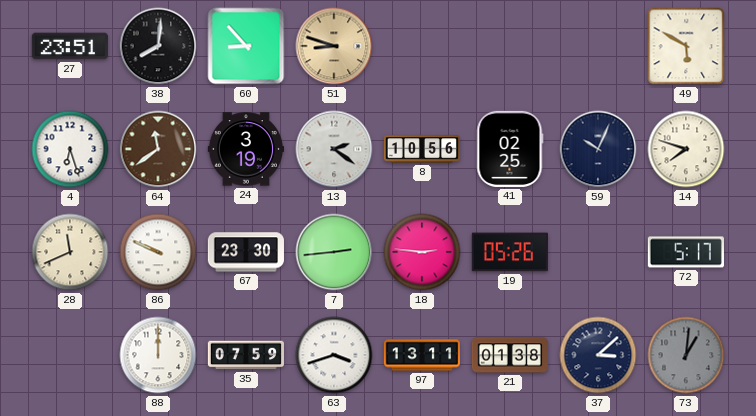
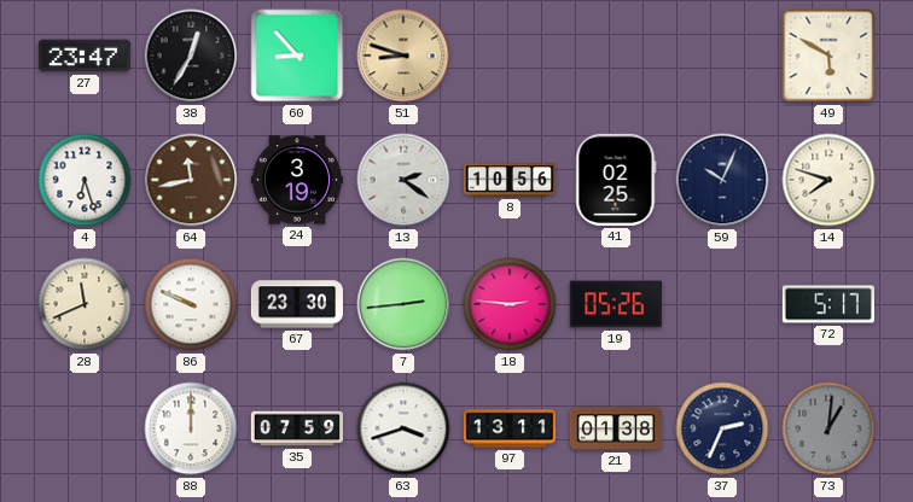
27: 23:51 -> 23:47
38: 8:01 -> 12:35
64: 11:39 -> 11:43
37: 3:08 -> 2:34
